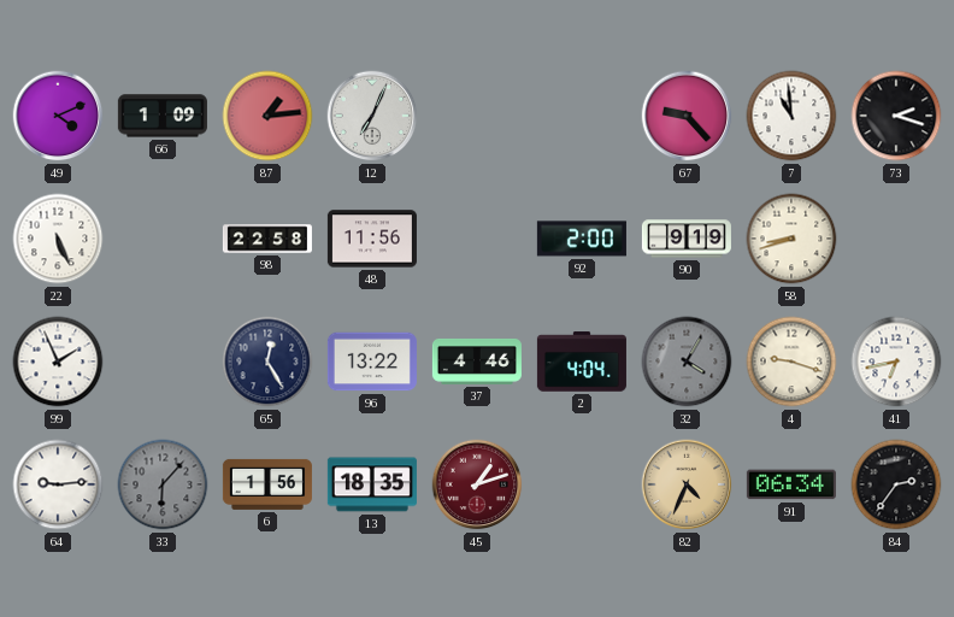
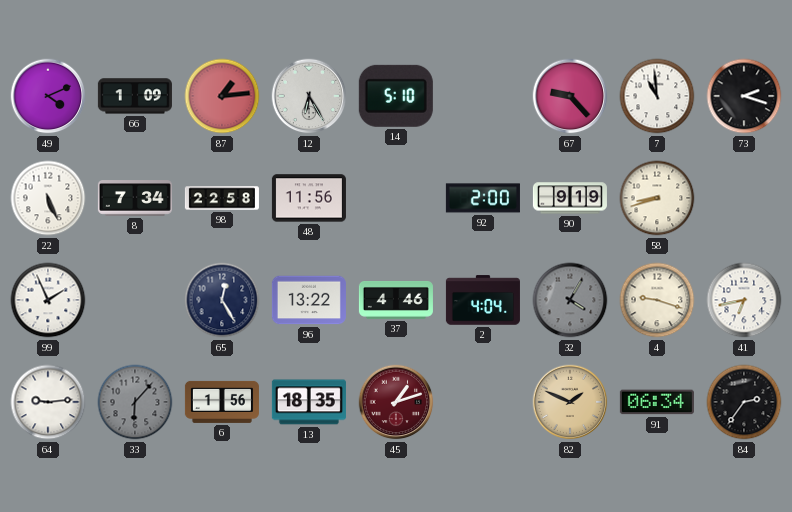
12: 7:04 -> 6:25
14: none -> 5:10
8: none -> 7:34
82: 4:34 -> 1:49
